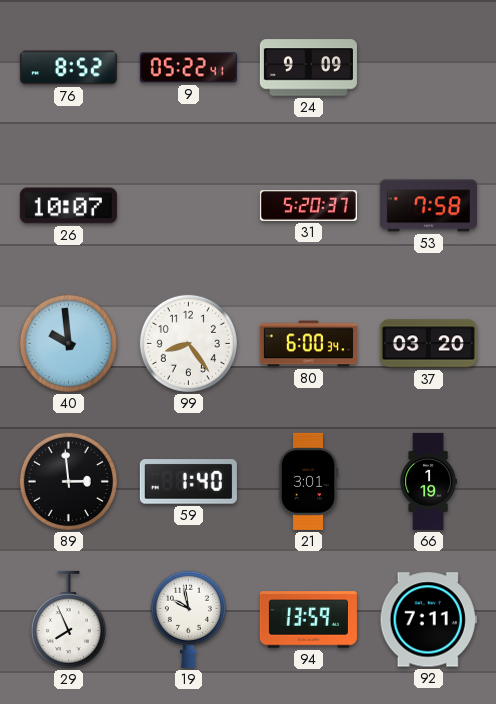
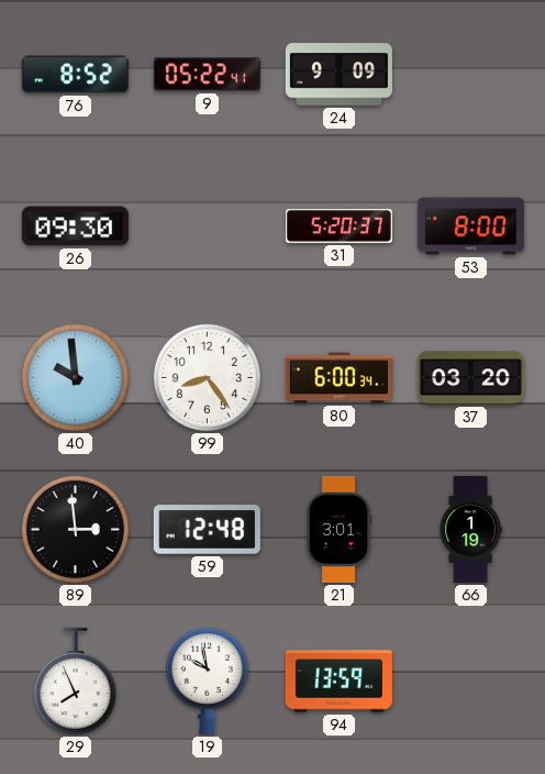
26: 10:07 -> 09:30
53: 7:58 -> 8:00
59: 1:40 -> 12:48
92: 7:11 -> none
